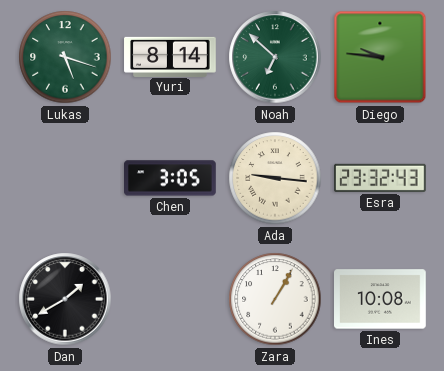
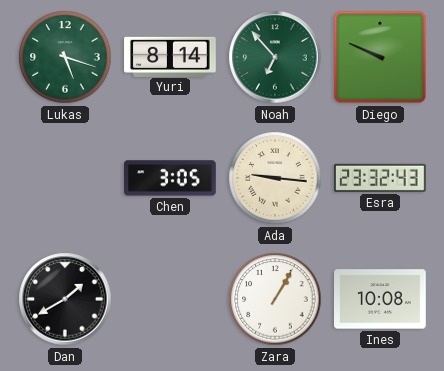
Noah: 6:52 -> 6:53
Diego: 9:46 -> 9:49
